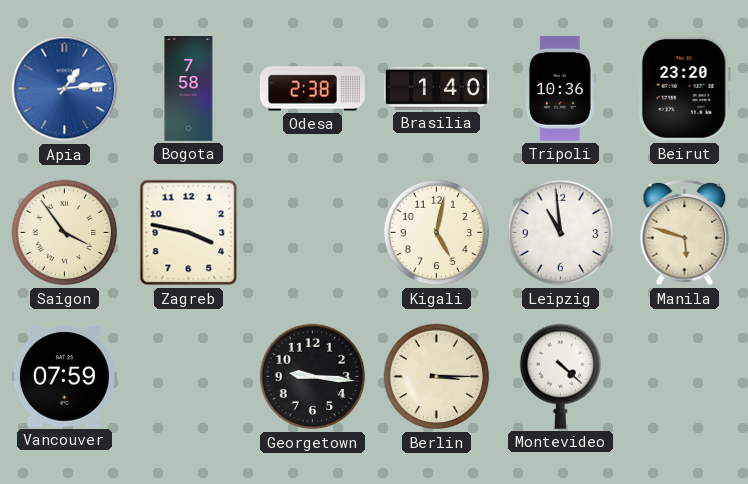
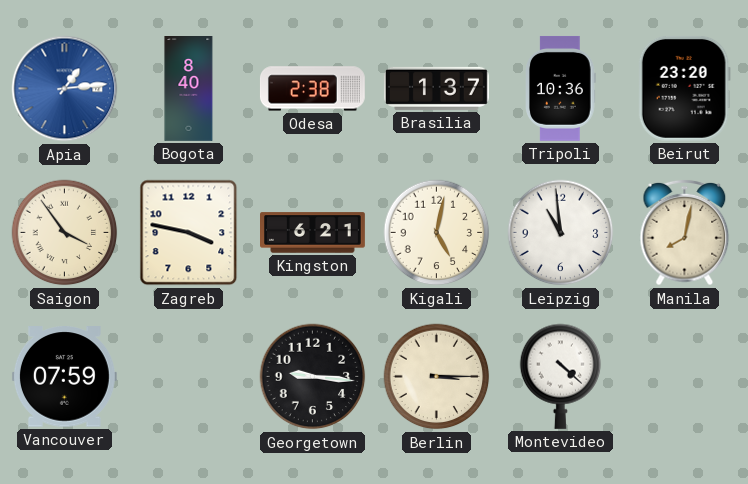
Bogota: 7:58 -> 8:40
Brasilia: 1:40 -> 1:37
Kingston: none -> 6:21
Manila: 5:48 -> 8:02
